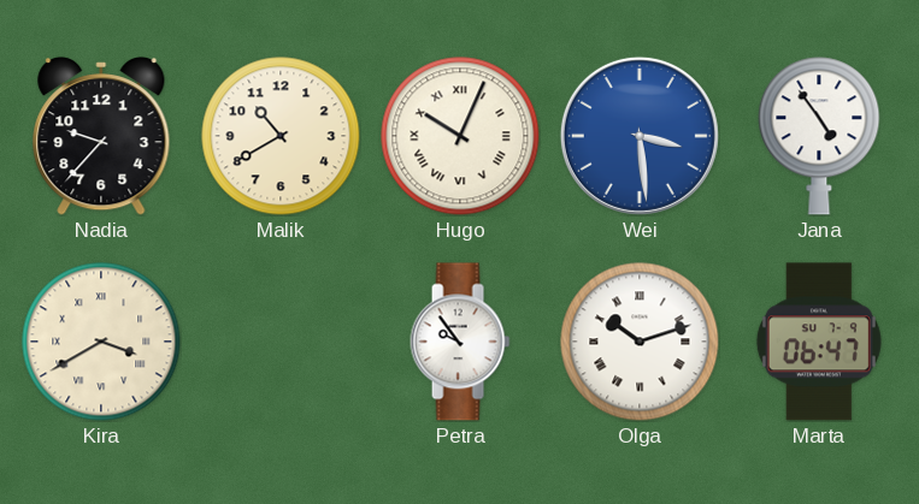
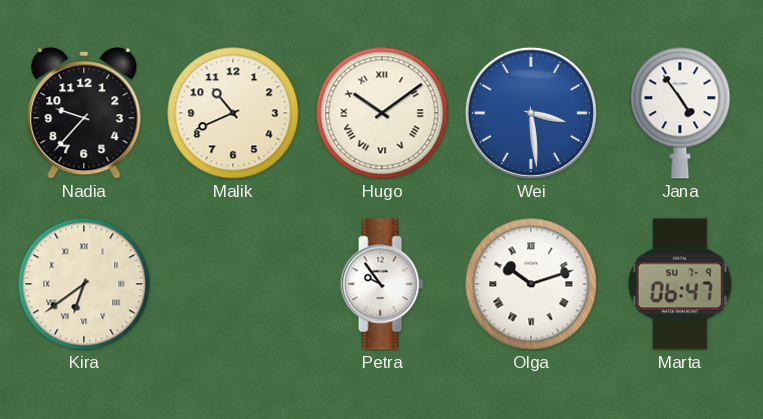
Malik: 10:40 -> 10:41
Hugo: 10:04 -> 10:09
Kira: 3:40 -> 6:39
